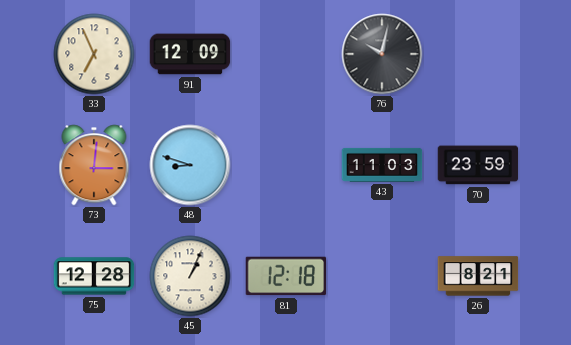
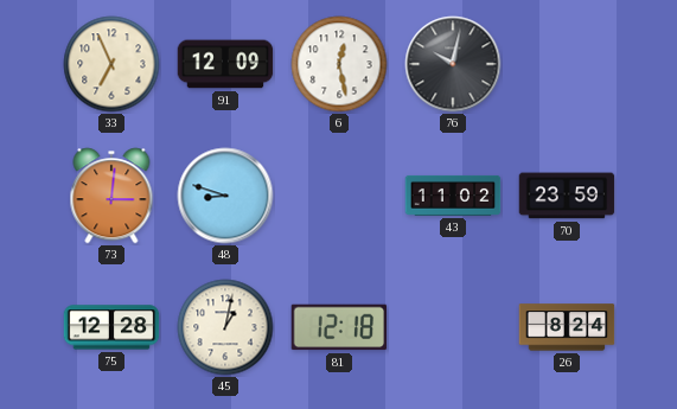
6: none -> 12:28
43: 11:03 -> 11:02
45: 1:04 -> 1:02
26: 8:21 -> 8:24
